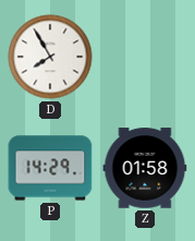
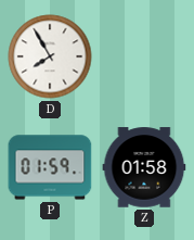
P: 14:29 -> 01:59
